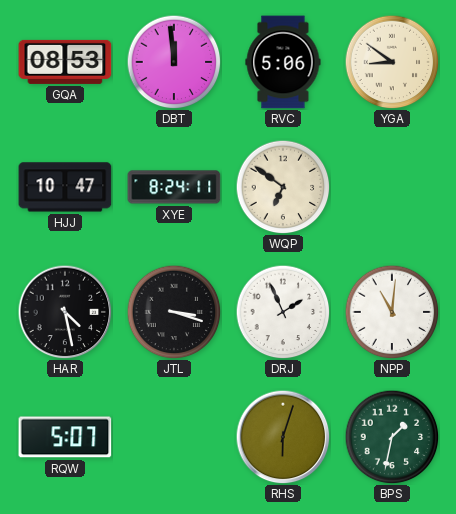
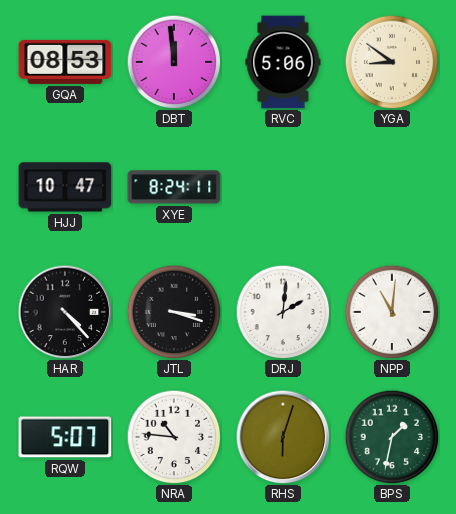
WQP: 6:51 -> none
HAR: 4:28 -> 4:23
DRJ: 1:56 -> 2:01
NRA: none -> 10:46
